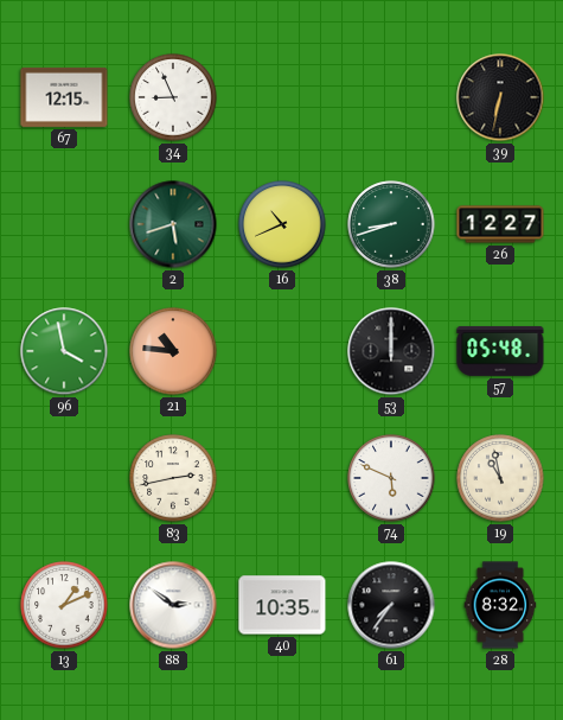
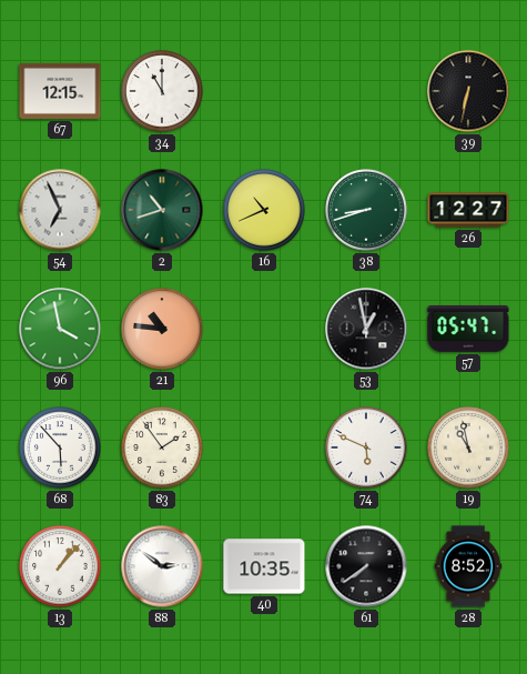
34: 8:56 -> 11:00
54: none -> 6:56
2: 5:42 -> 10:42
53: 12:00 -> 12:58
57: 05:48 -> 05:47
68: none -> 5:53
83: 2:43 -> 1:54
13: 1:11 -> 1:07
61: 7:36 -> 7:39
28: 8:32 -> 8:52
